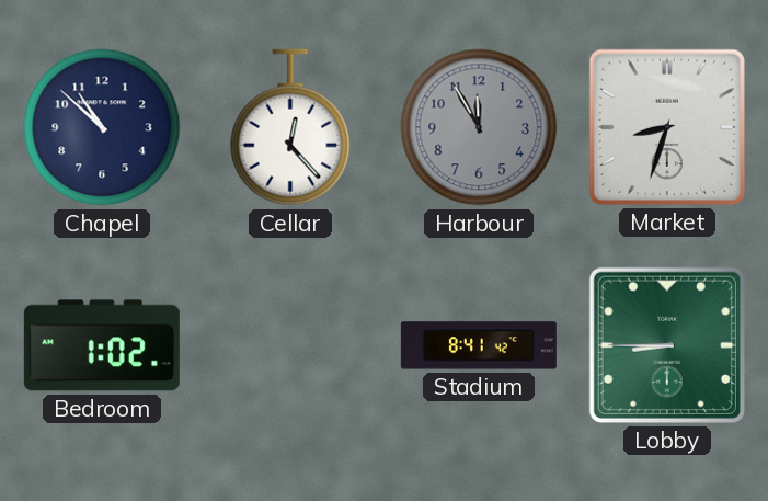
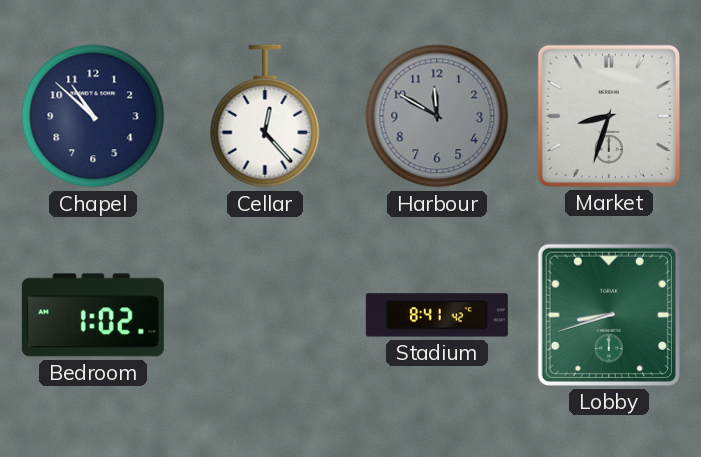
Harbour: 11:55 -> 11:50
Lobby: 8:45 -> 8:42
